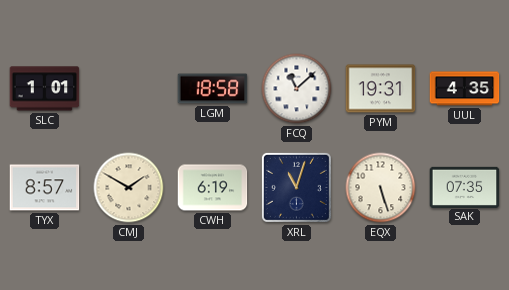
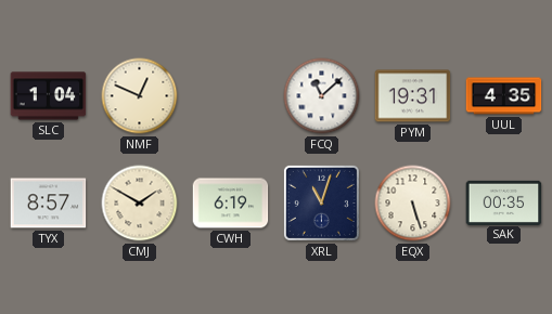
SLC: 1:01 -> 1:04
NMF: none -> 12:49
LGM: 18:58 -> none
SAK: 07:35 -> 00:35
